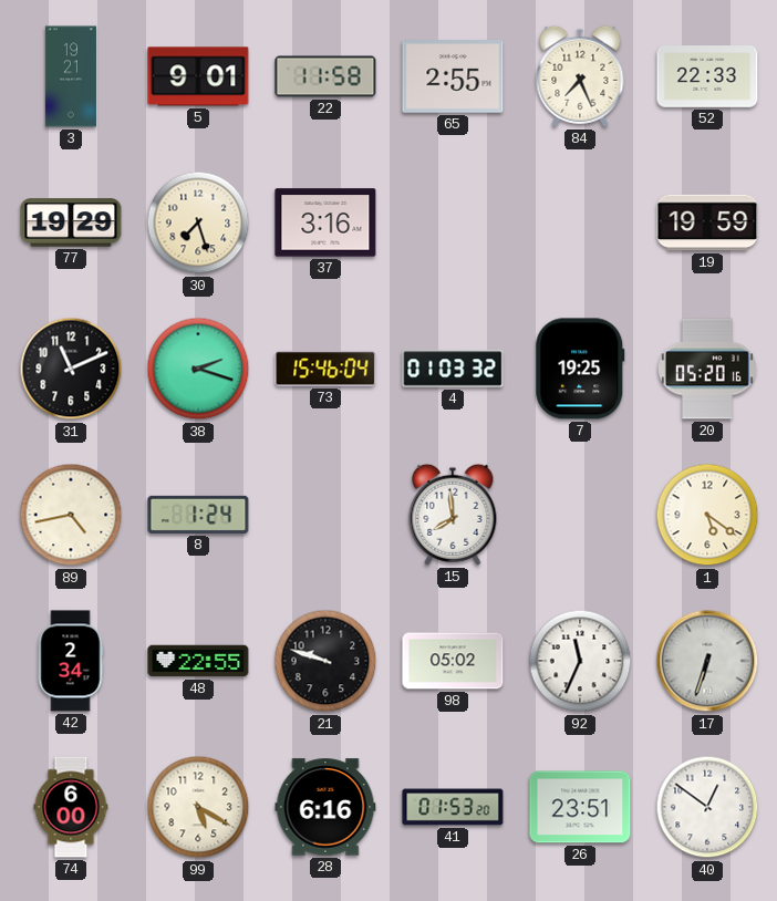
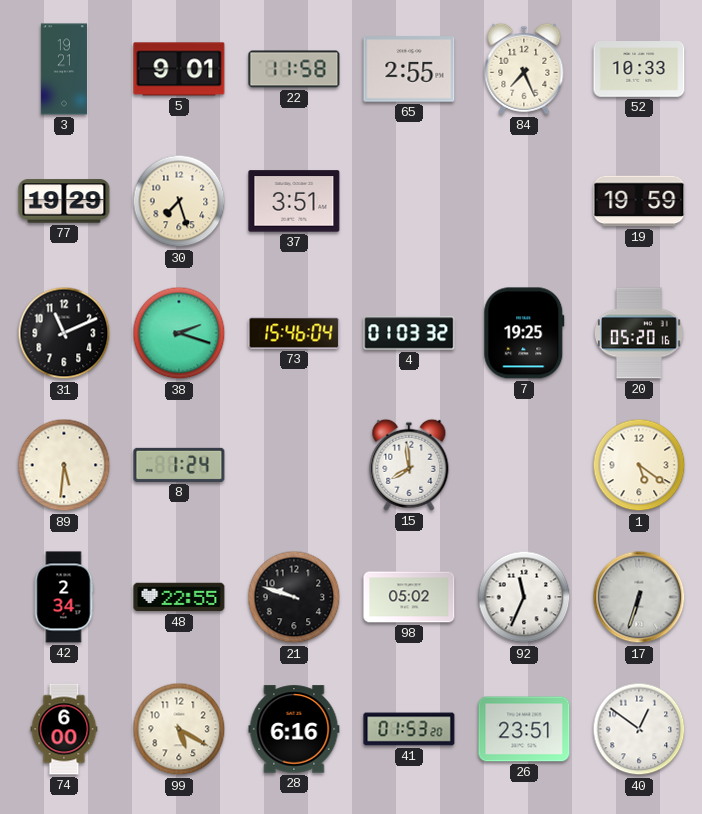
52: 22:33 -> 10:33
37: 3:16 -> 3:51
89: 4:43 -> 5:31
